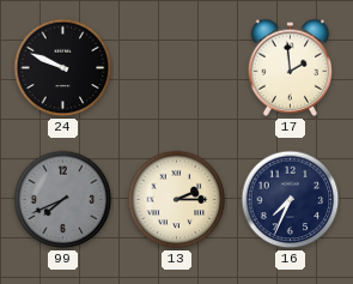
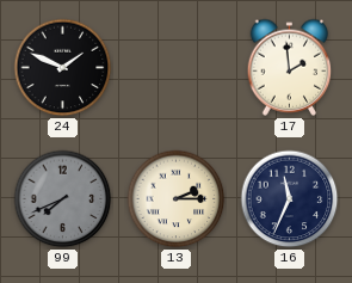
24: 9:49 -> 1:49
16: 7:34 -> 11:34
